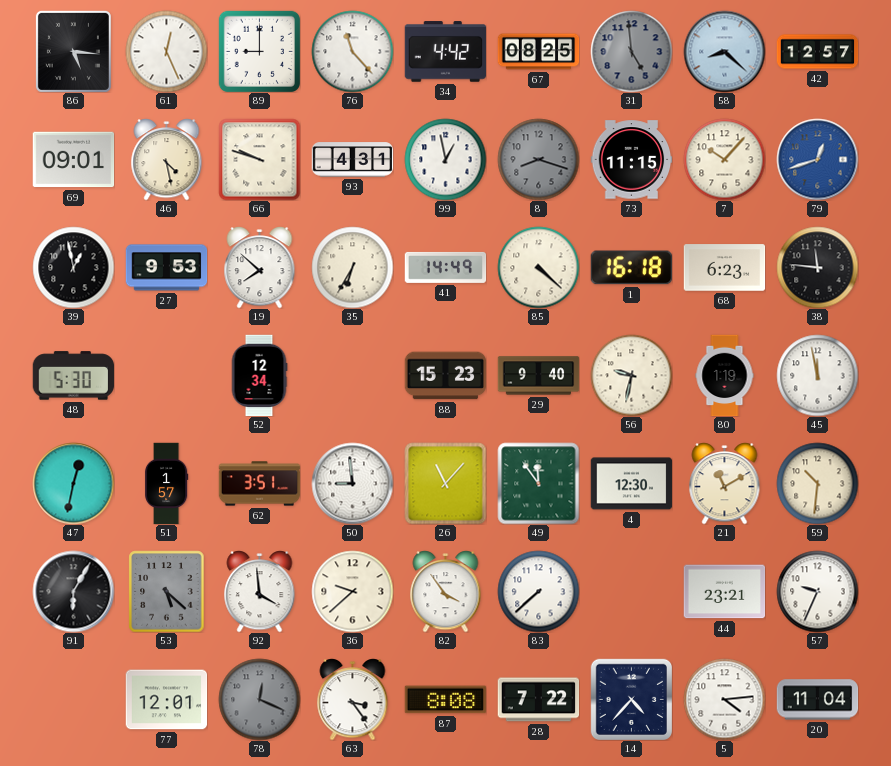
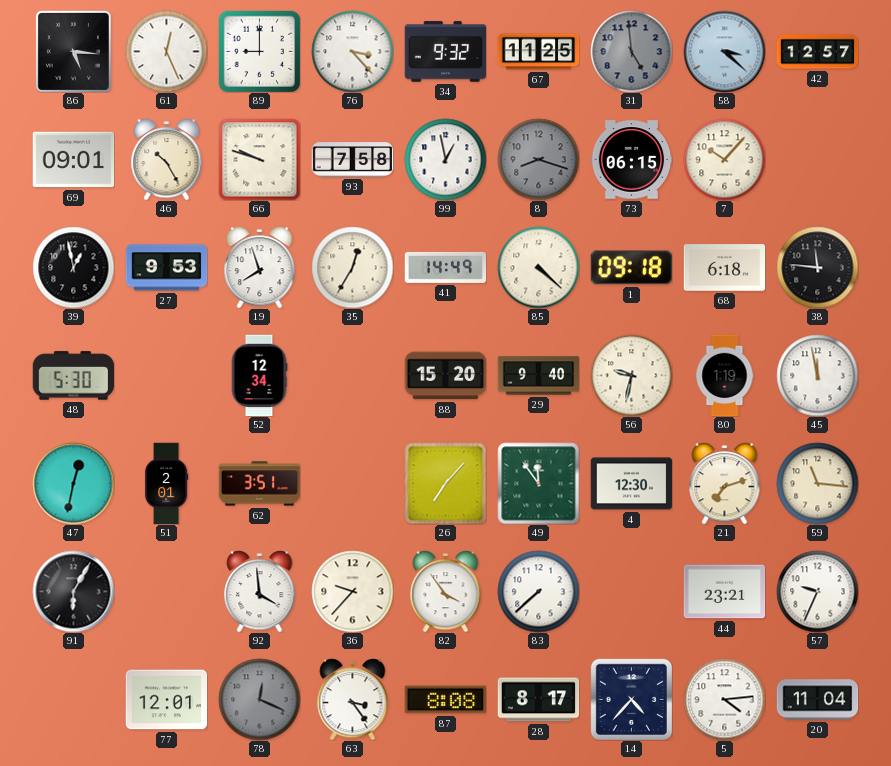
76: 11:23 -> 3:23
34: 4:42 -> 9:32
67: 08:25 -> 11:25
58: 8:22 -> 3:22
46: 4:28 -> 10:25
93: 4:31 -> 7:58
73: 11:15 -> 06:15
79: 12:42 -> none
19: 7:52 -> 7:57
35: 6:35 -> 12:35
1: 16:18 -> 09:18
68: 6:23 -> 6:18
88: 15:23 -> 15:20
51: 1:57 -> 2:01
50: 8:59 -> none
26: 11:07 -> 7:07
21: 11:10 -> 7:12
59: 10:31 -> 11:16
53: 5:22 -> none
36: 9:38 -> 9:37
28: 7:22 -> 8:17
